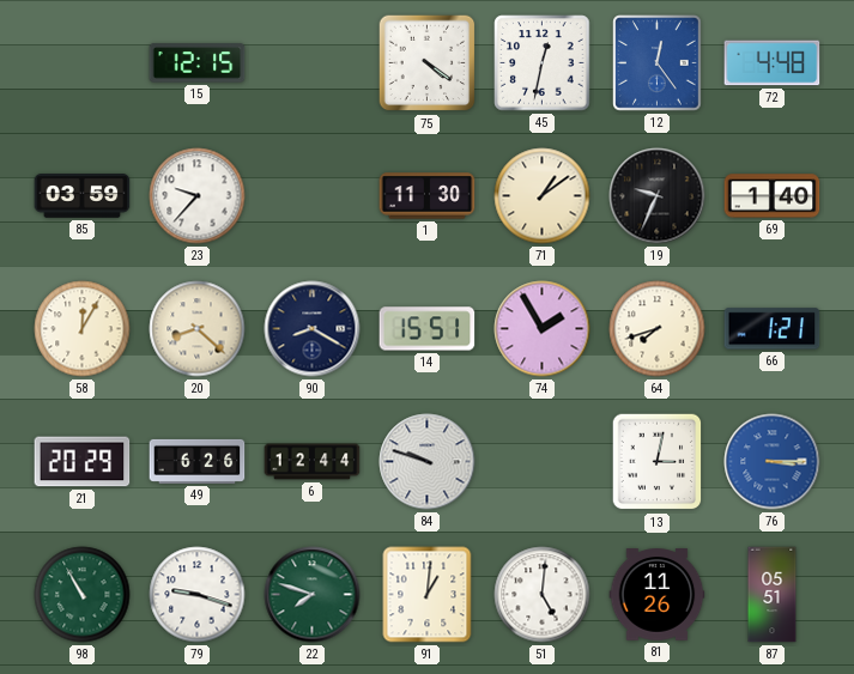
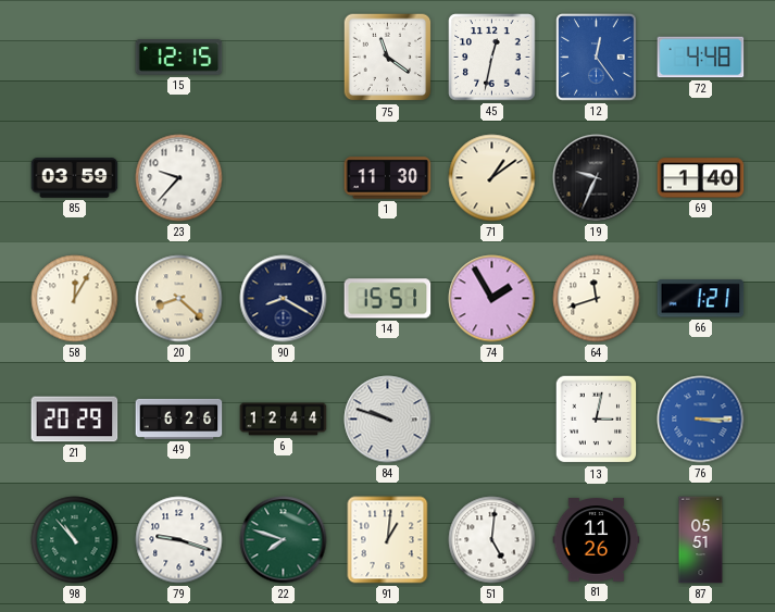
75: 4:21 -> 11:21
64: 7:42 -> 11:42
98: 10:55 -> 10:53
